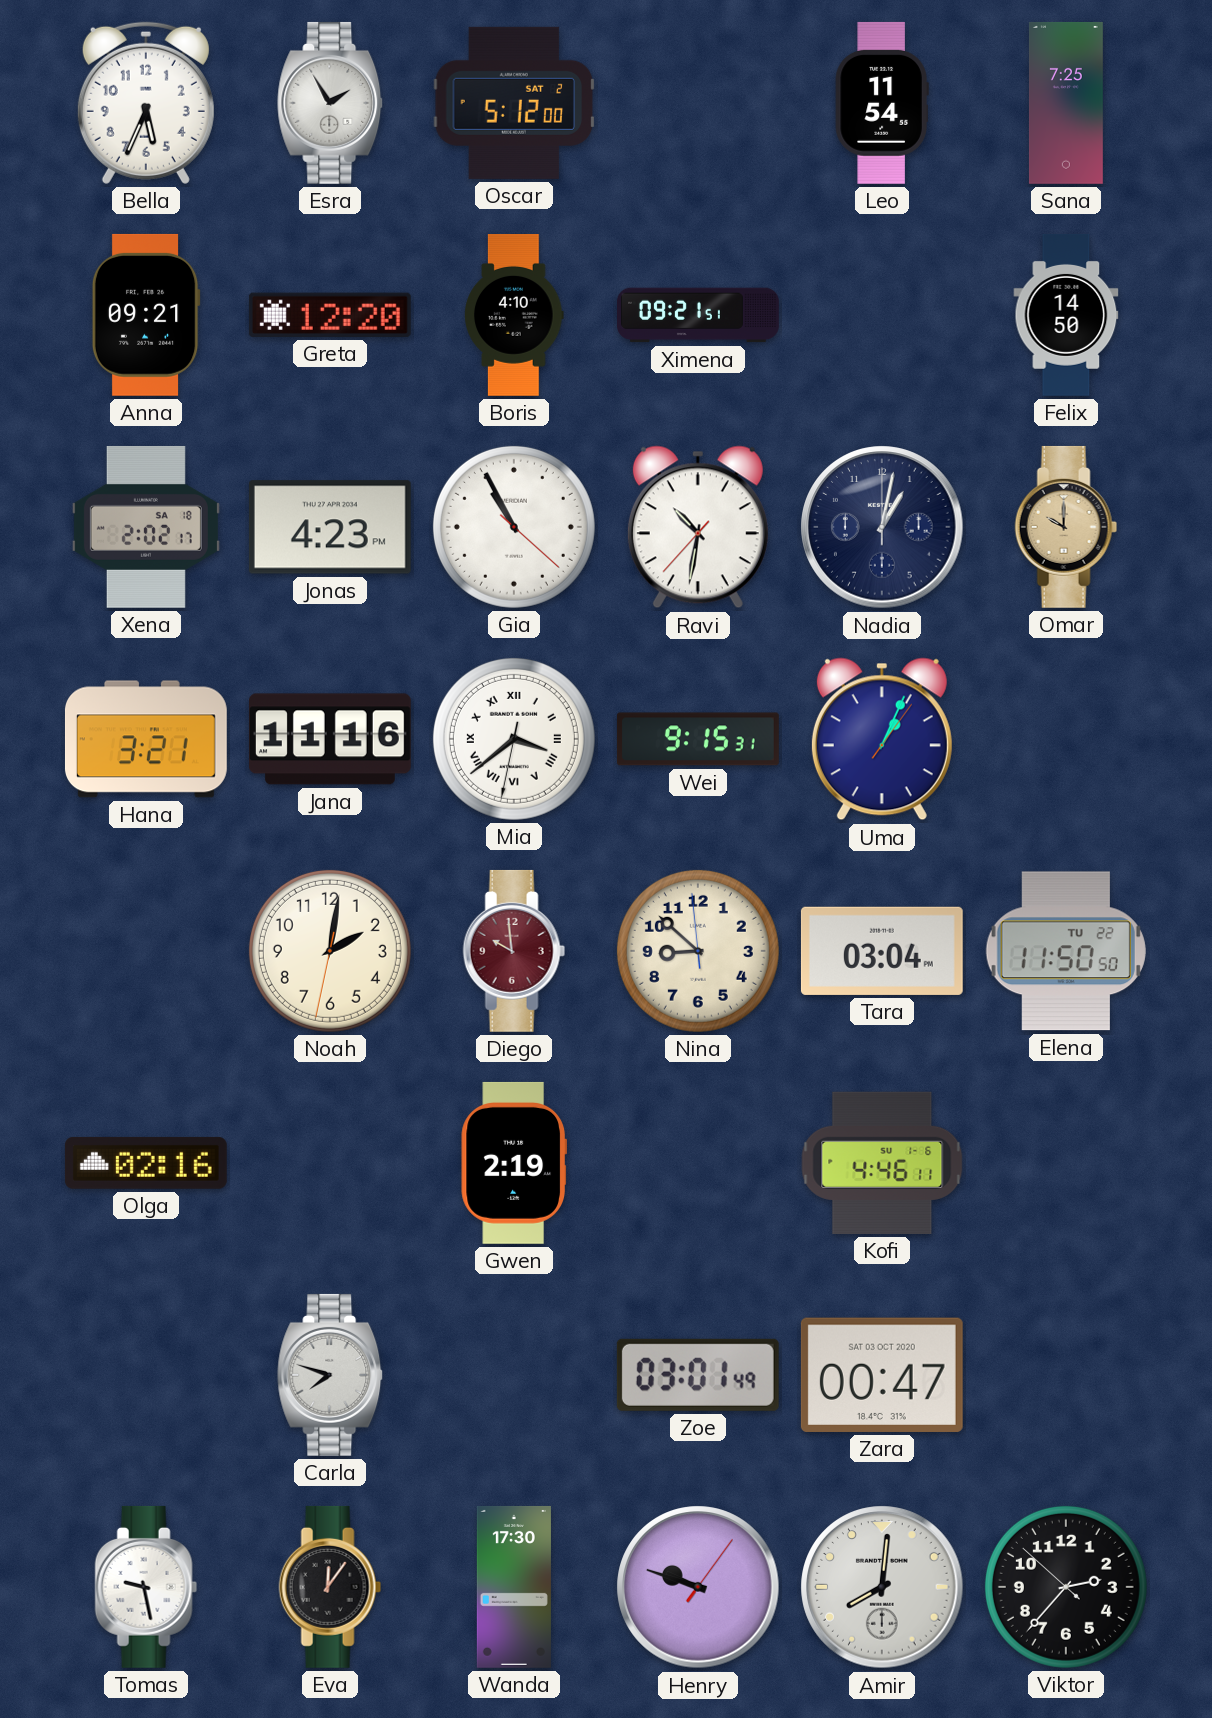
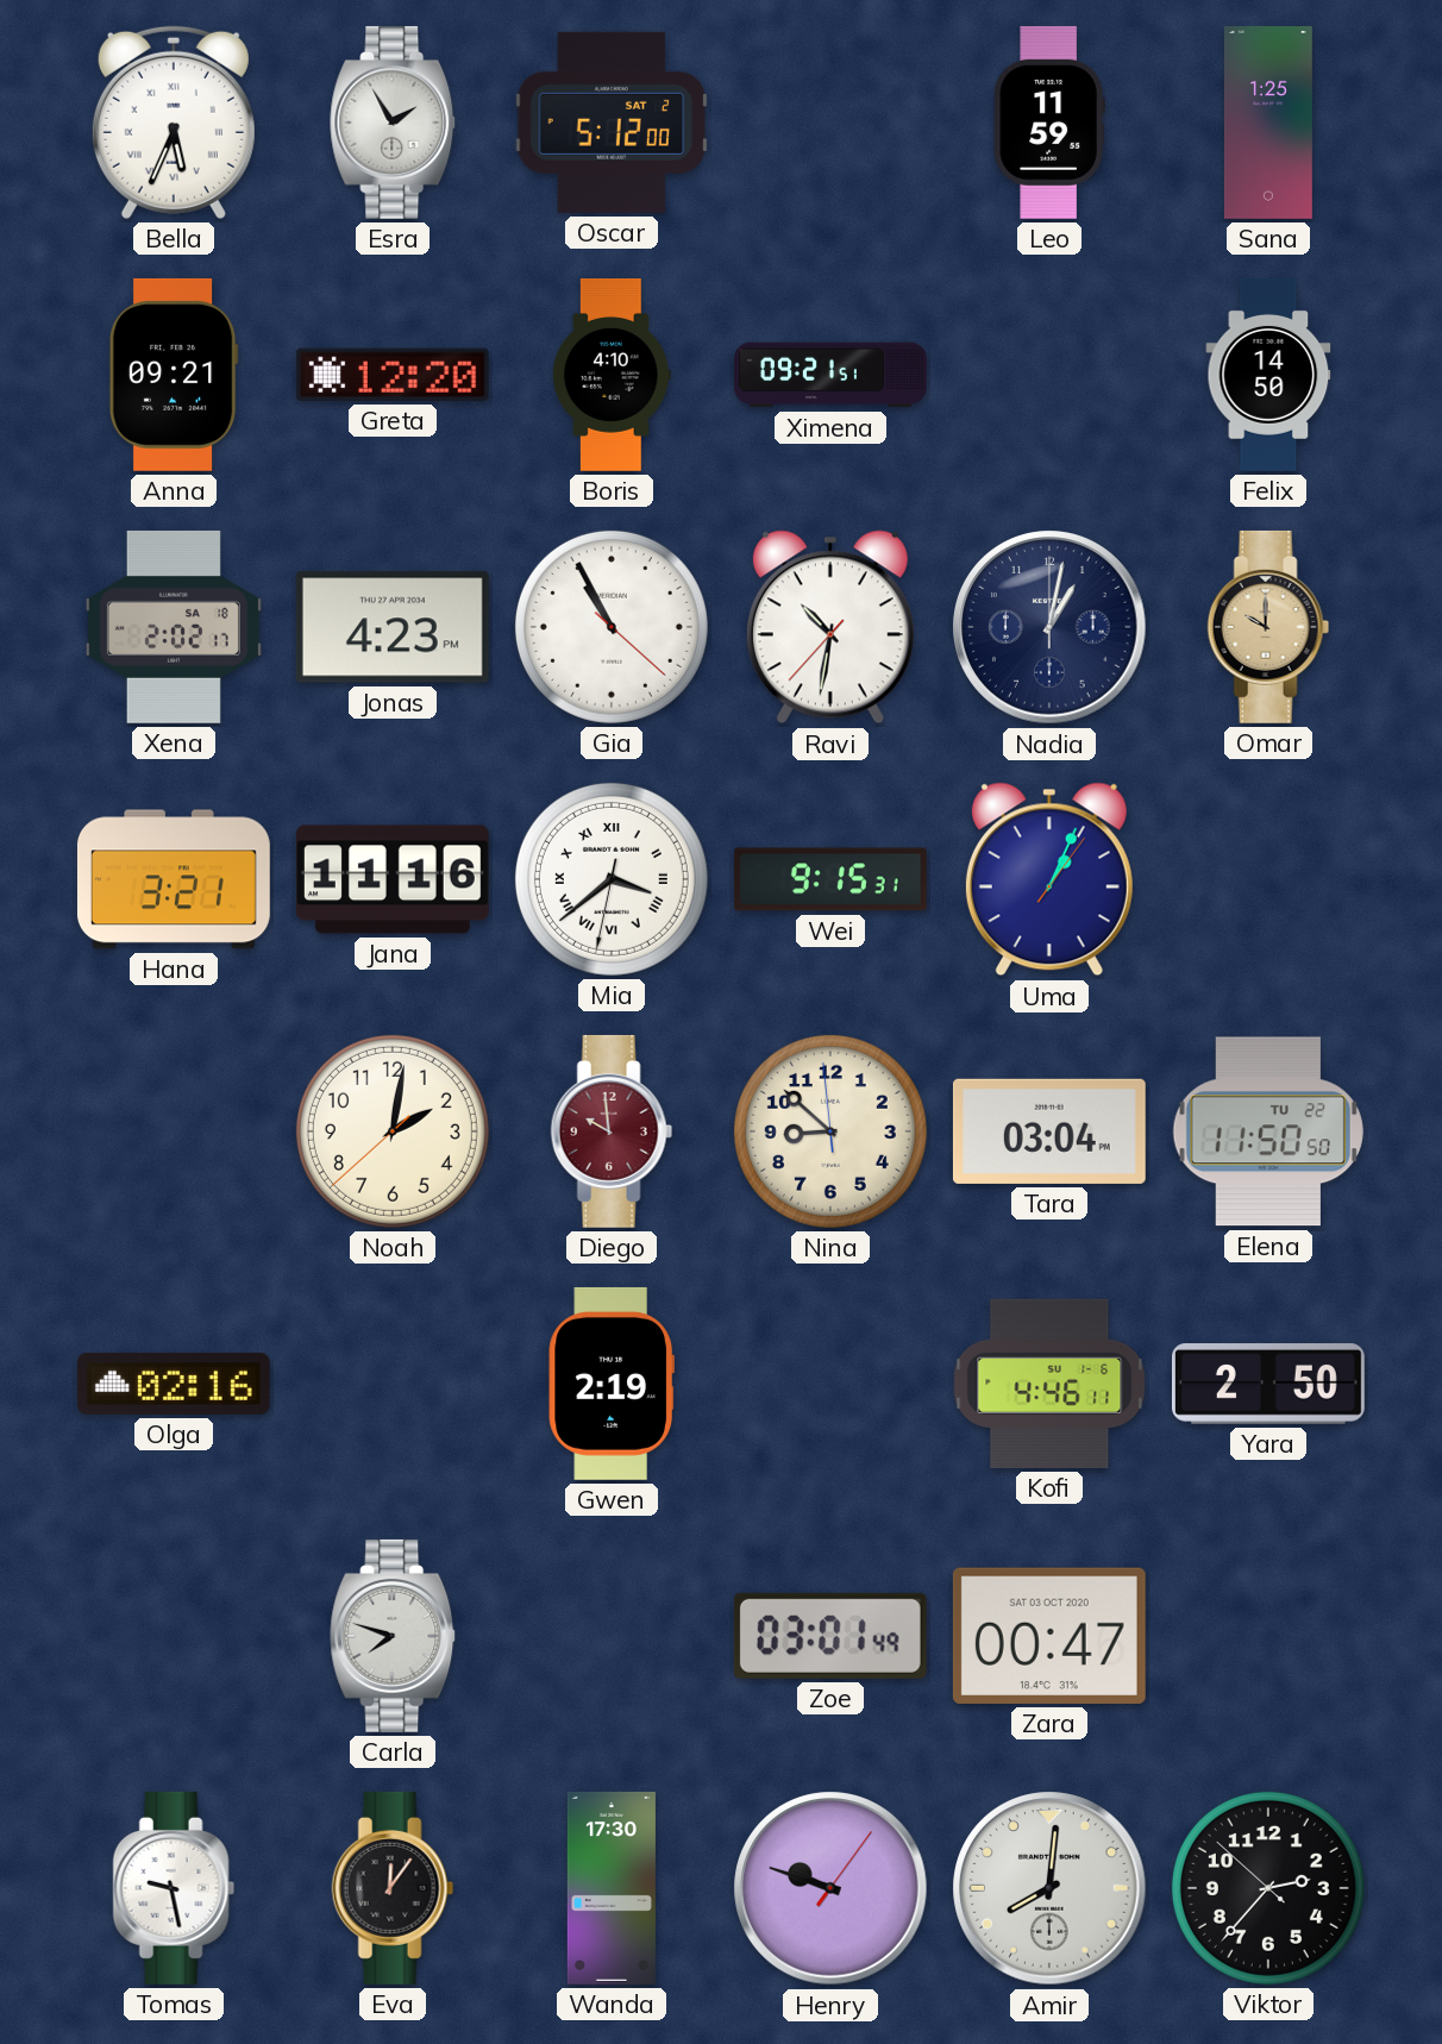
Bella numerals: Arabic -> Roman
Leo: 11:54 -> 11:59
Sana: 7:25 -> 1:25
Noah: 2:01:32 -> 2:01:38
Yara: none -> 2:50
